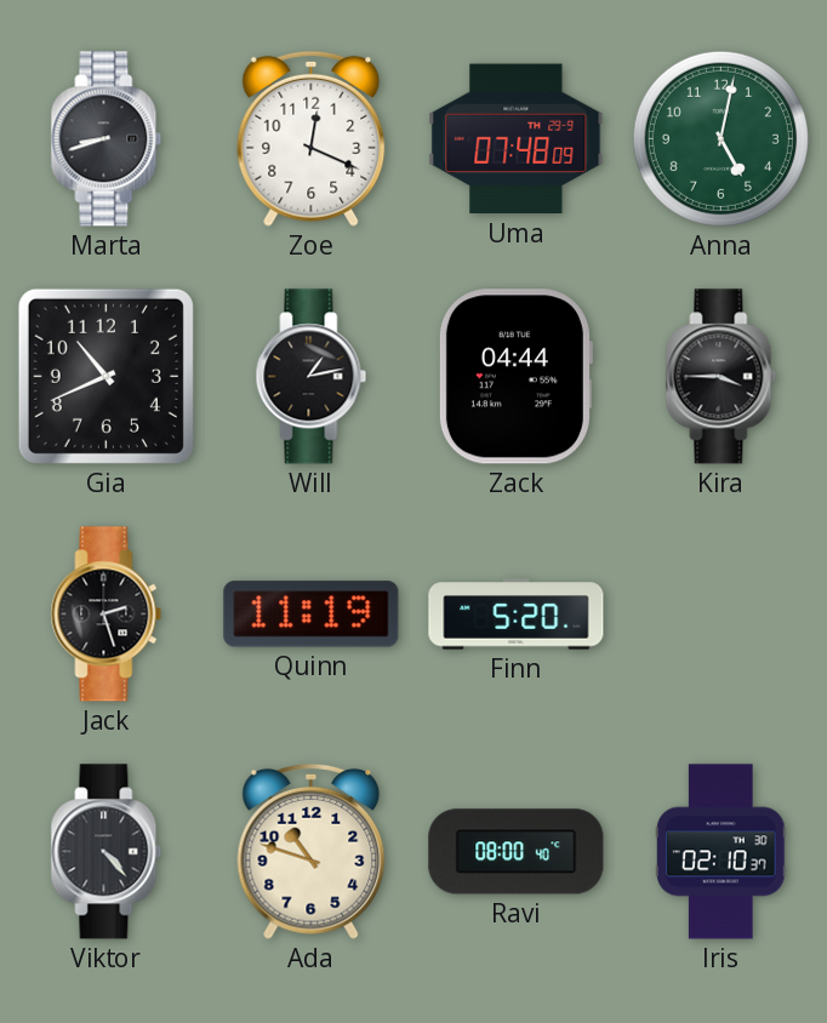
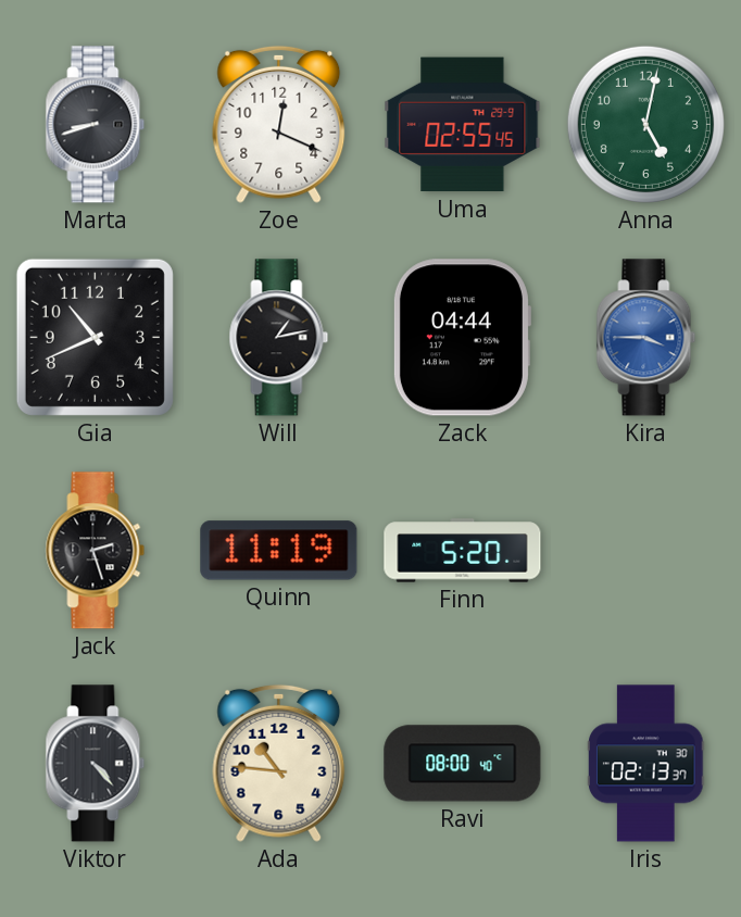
Uma: 07:48 -> 02:55
Kira dial: black -> blue
Ada: 10:48 -> 10:46
Iris: 02:10 -> 02:13
